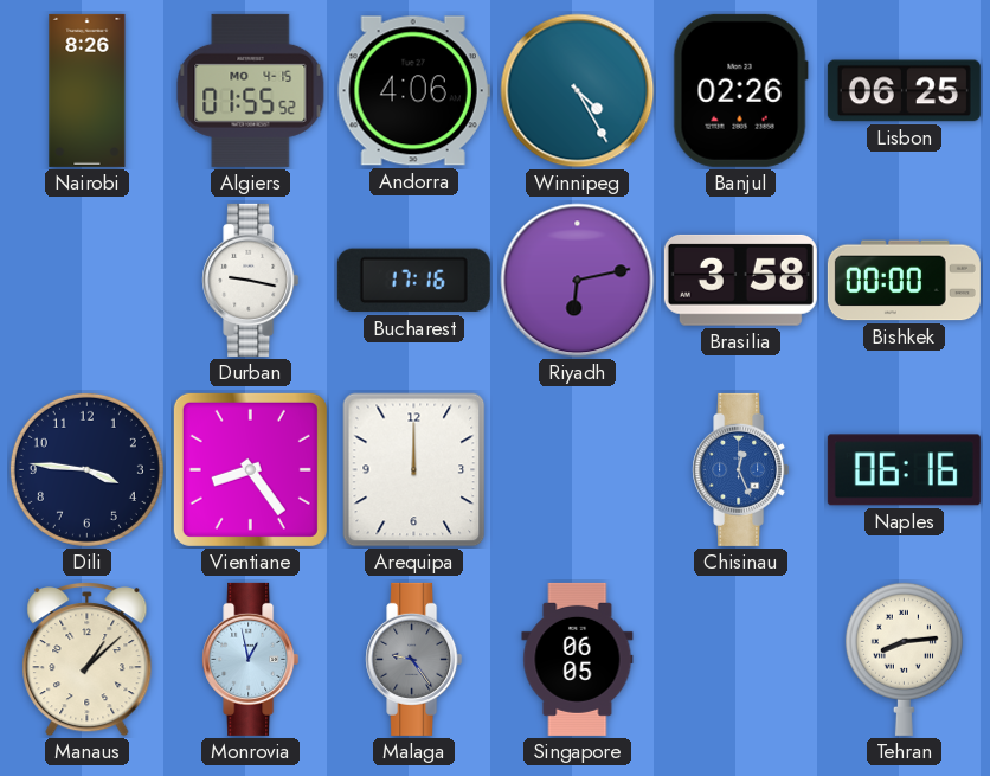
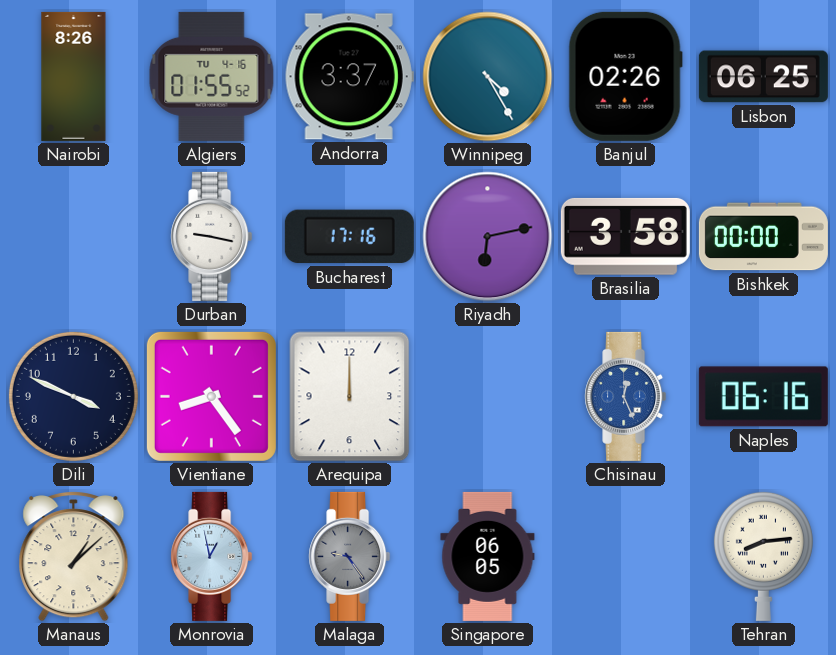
Algiers date: MO 4-15 -> TU 4-16
Andorra: 4:06 -> 3:37
Dili: 3:46 -> 3:49
